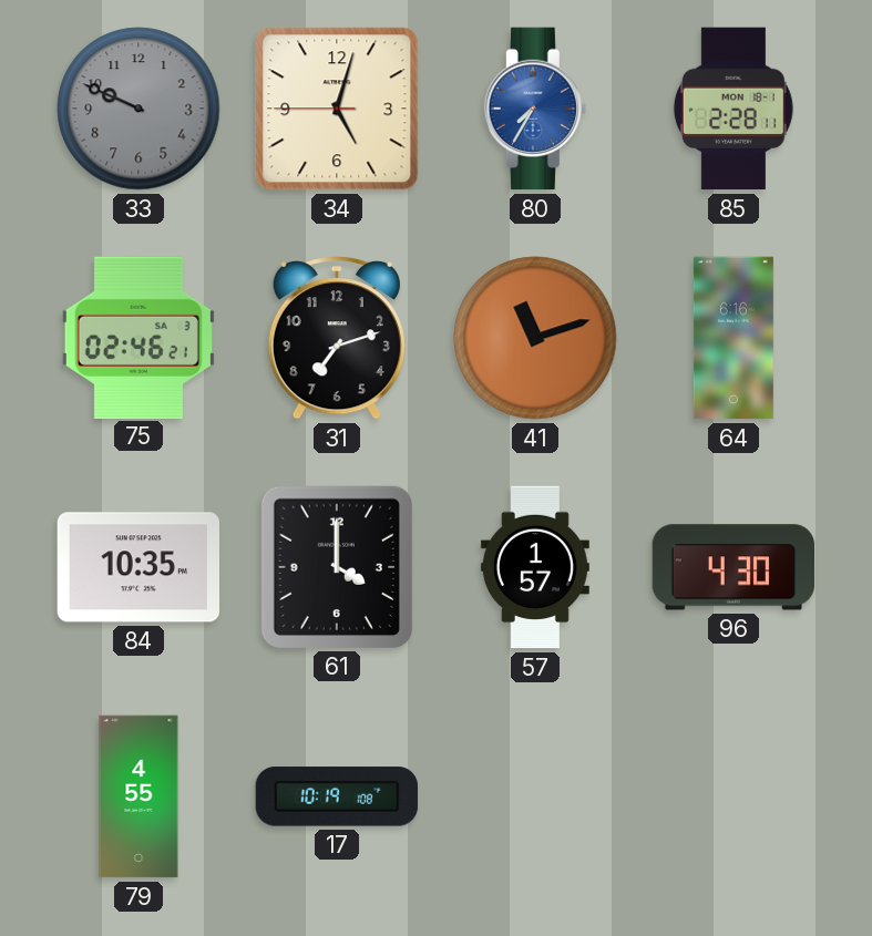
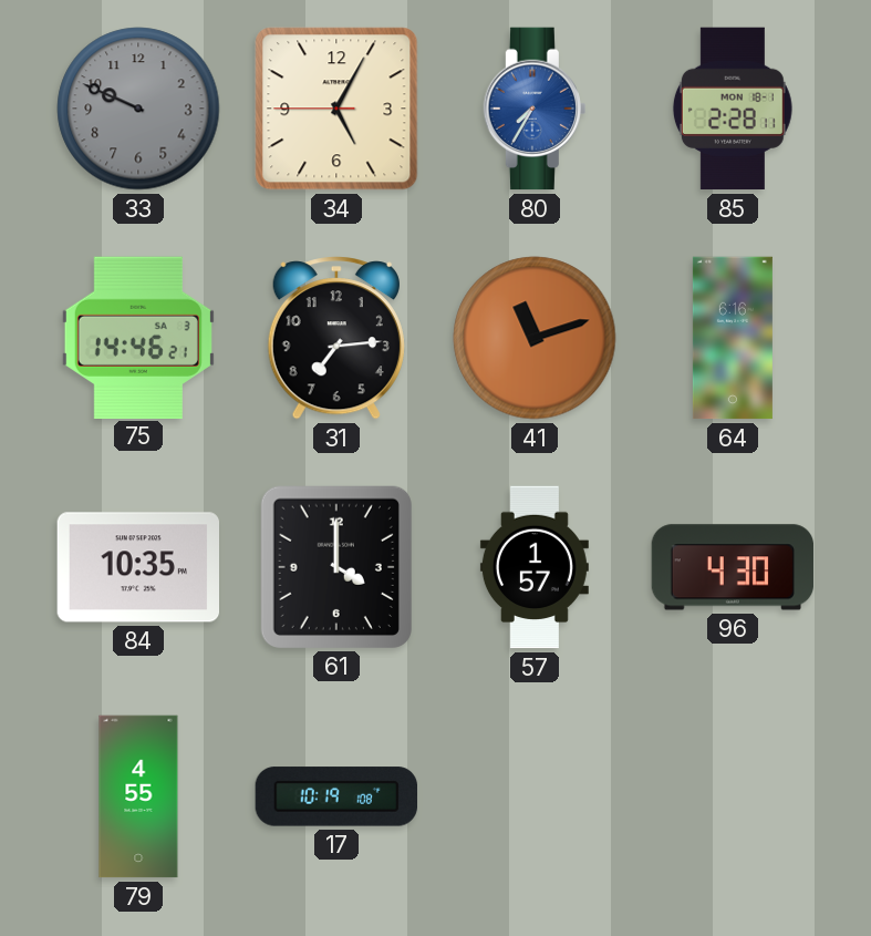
34: 5:02 -> 5:04
75: 02:46 -> 14:46
31: 7:12 -> 7:14
